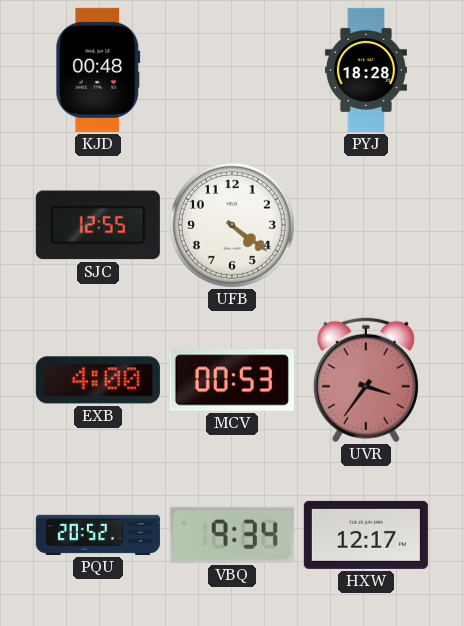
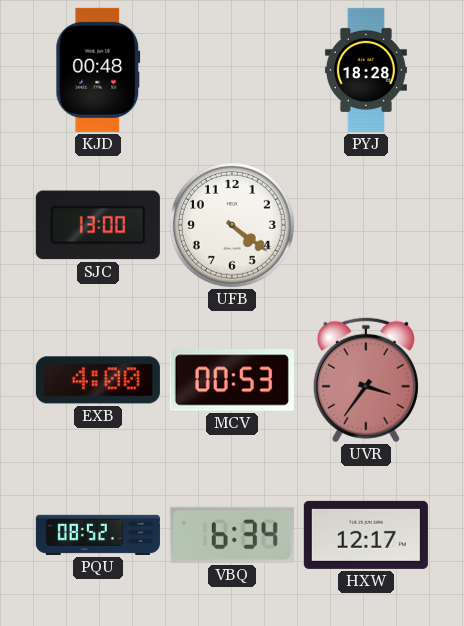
SJC: 12:55 -> 13:00
PQU: 20:52 -> 08:52
VBQ: 9:34 -> 6:34
